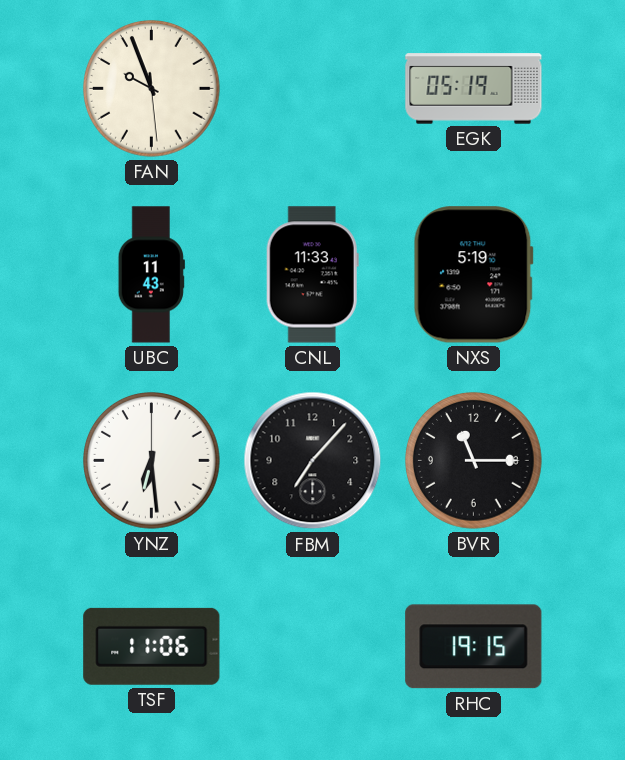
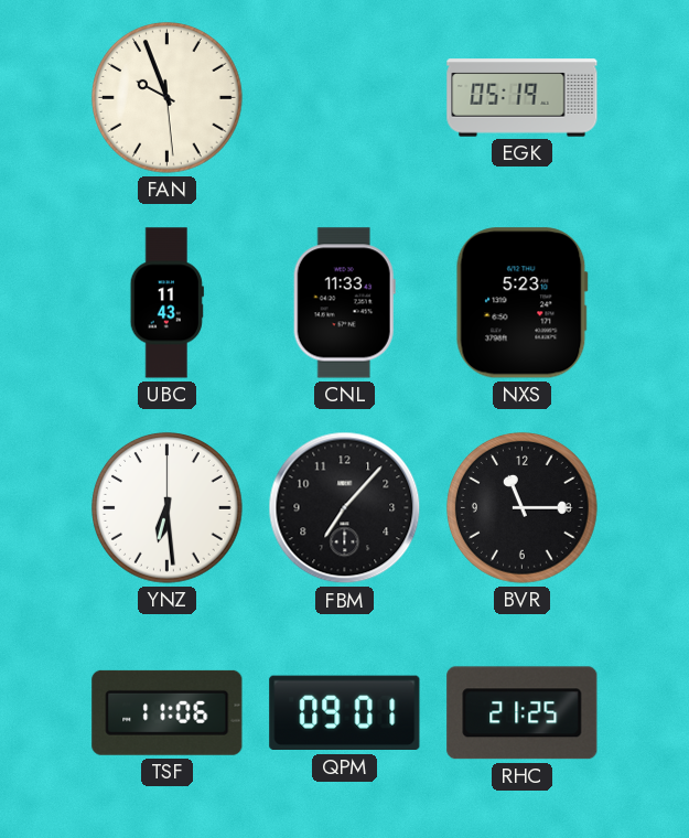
NXS: 5:19 -> 5:23
QPM: none -> 09:01
RHC: 19:15 -> 21:25
